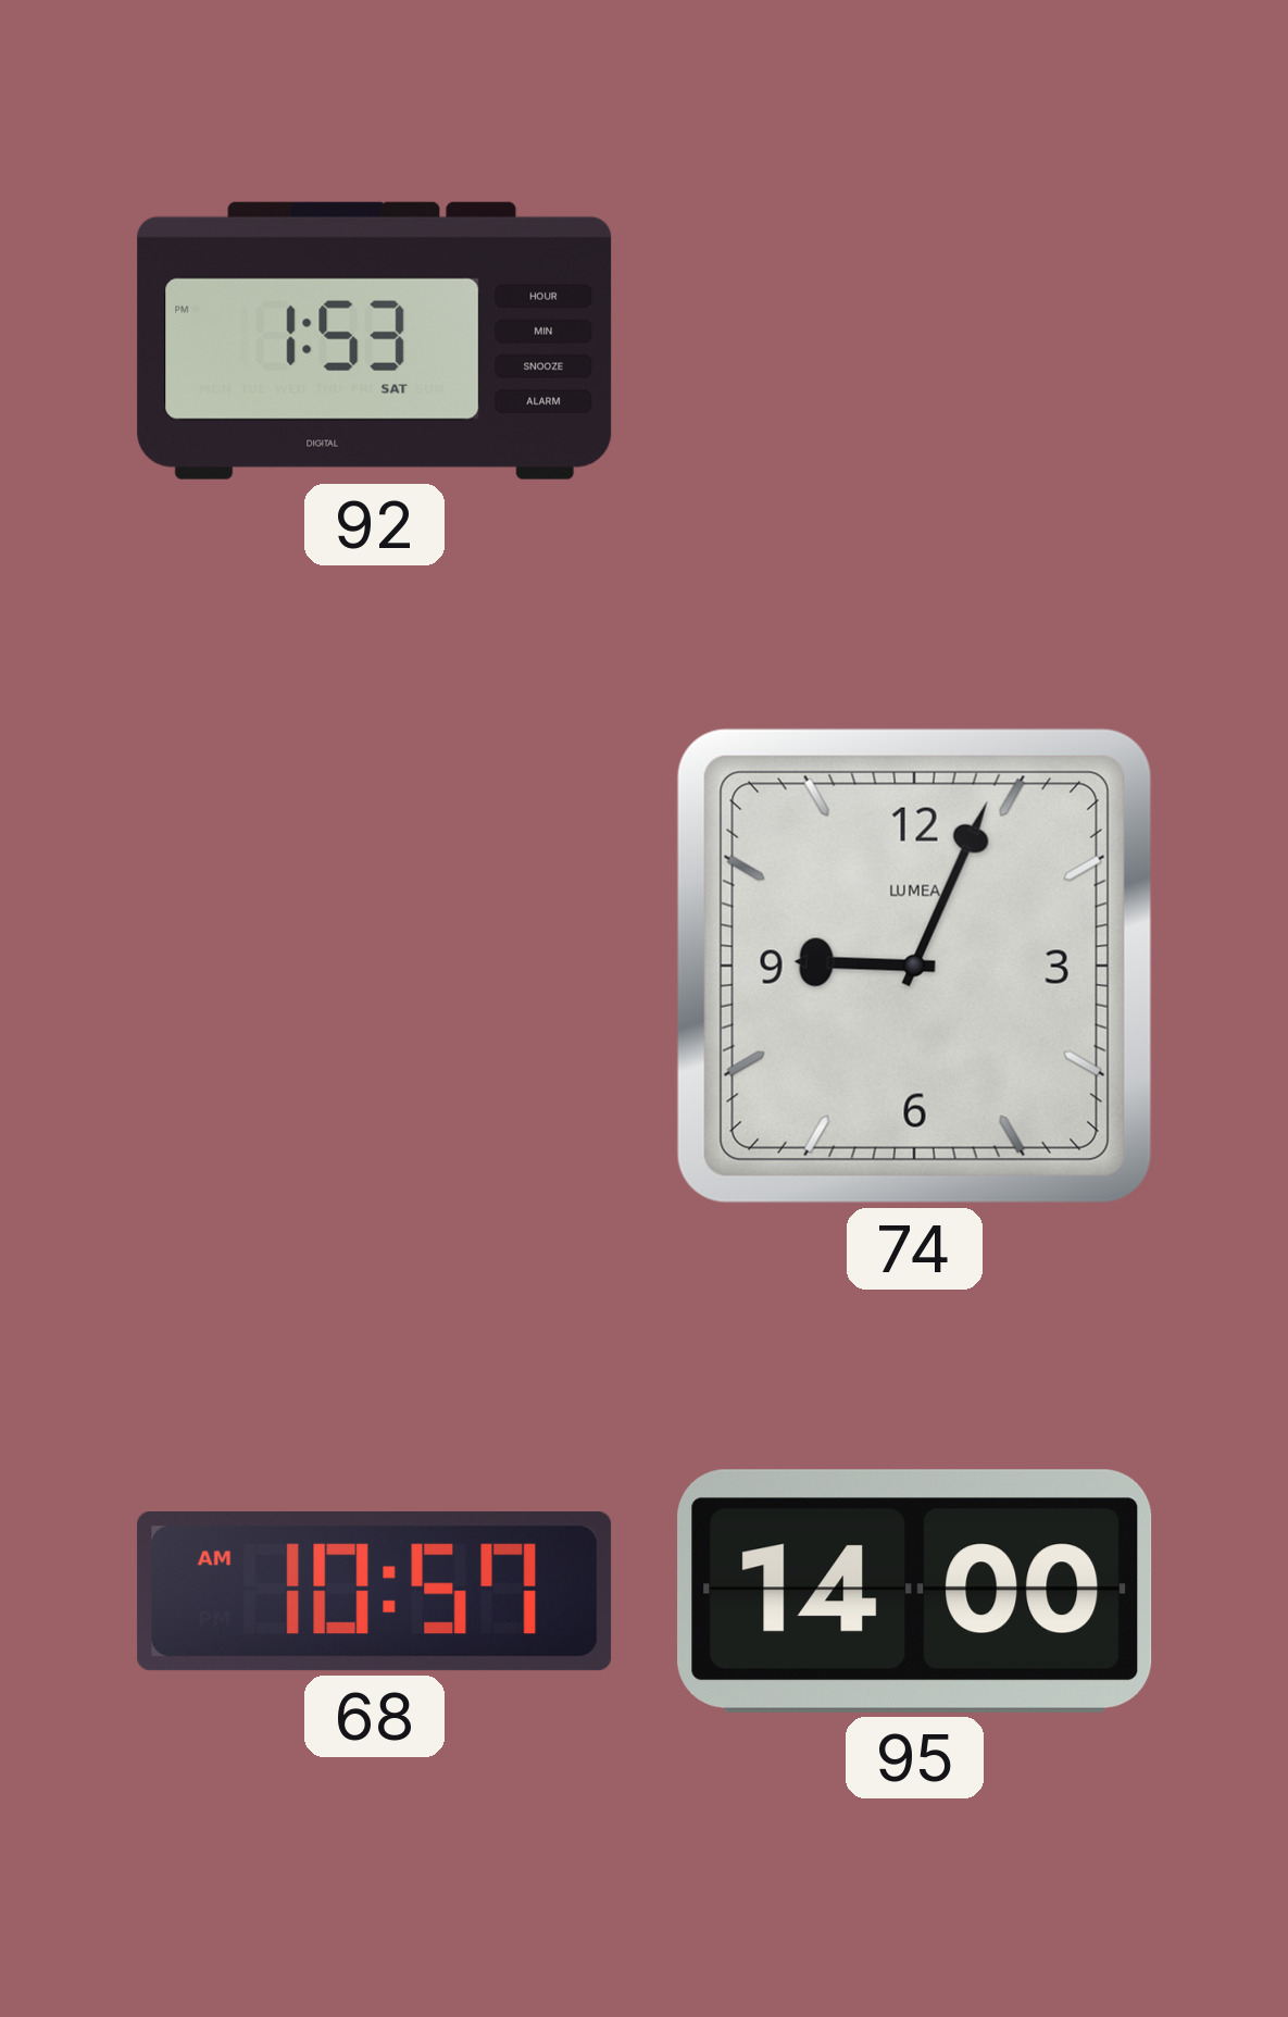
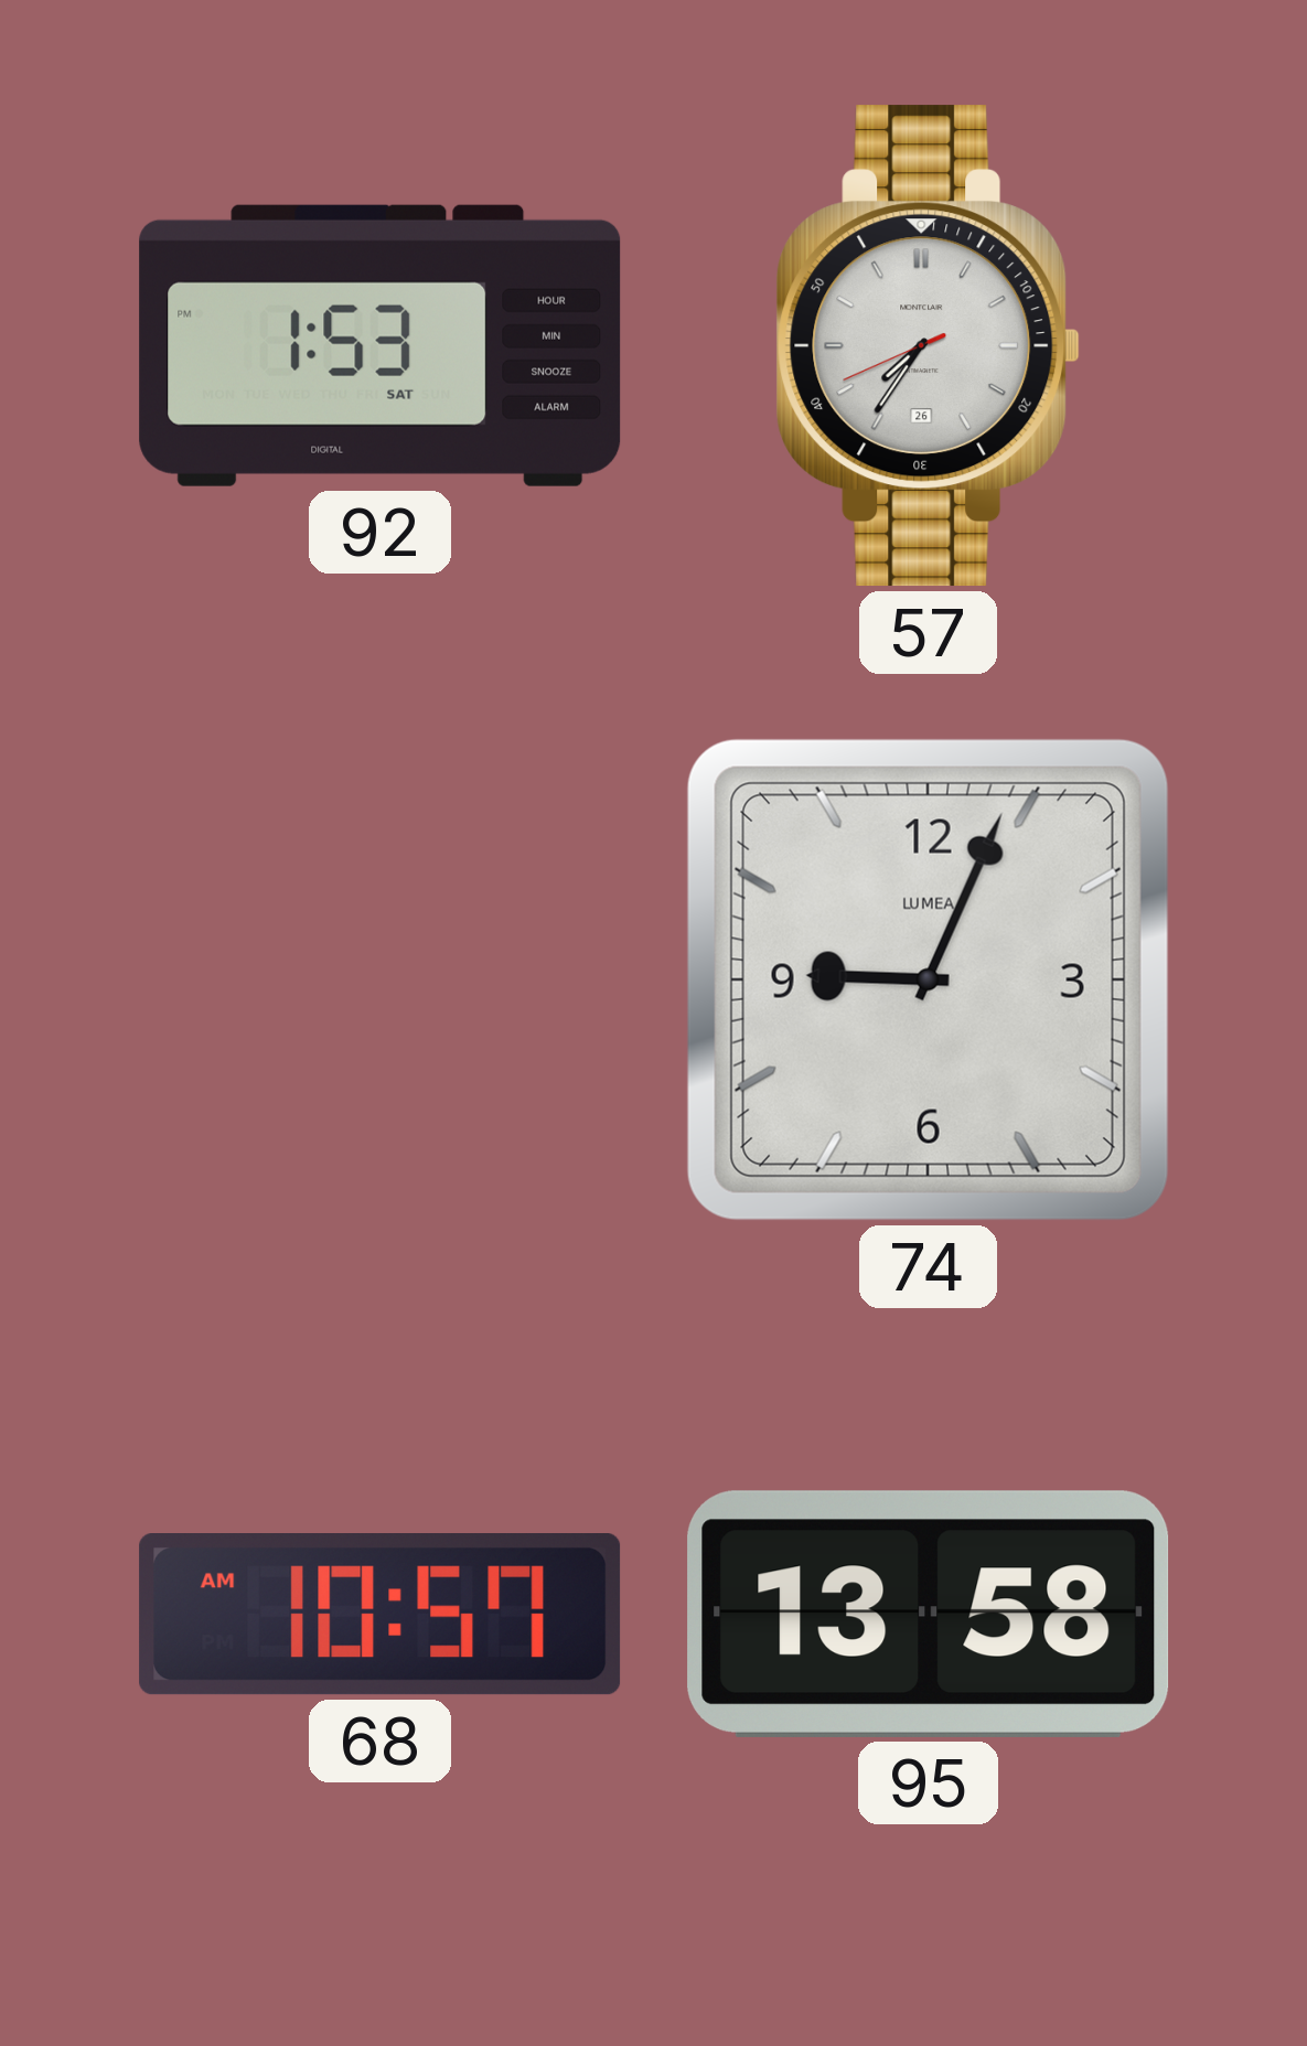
57: none -> 7:35
95: 14:00 -> 13:58
